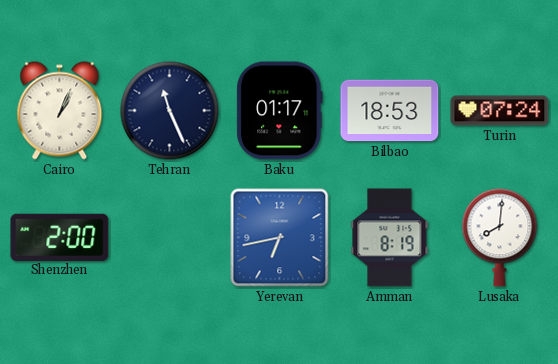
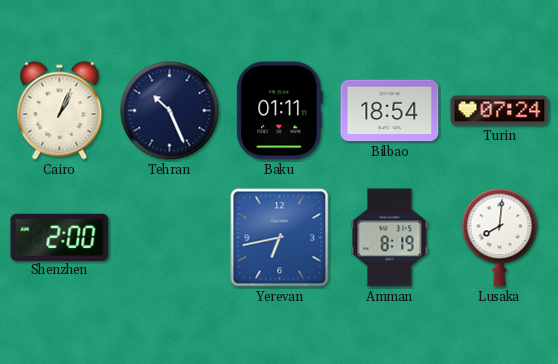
Tehran: 11:26 -> 10:26
Baku: 01:17 -> 01:11
Bilbao: 18:53 -> 18:54
